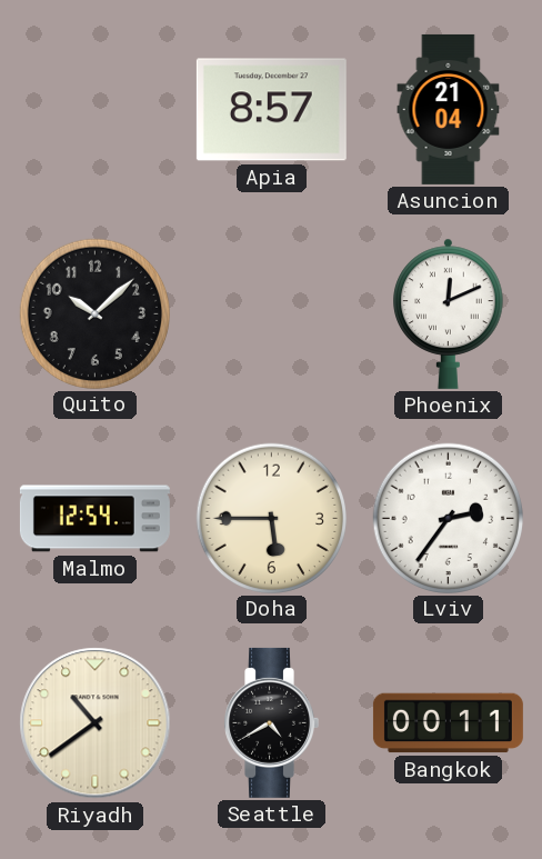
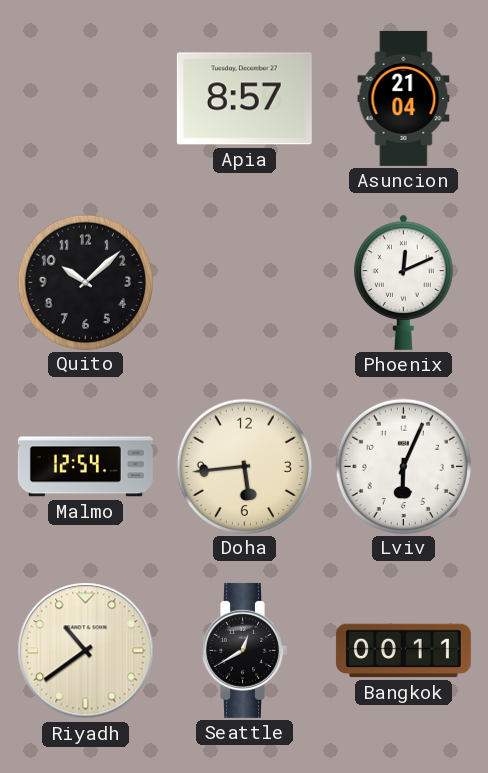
Doha: 5:45 -> 5:44
Lviv: 2:36 -> 6:04
Seattle: 4:40 -> 12:40
